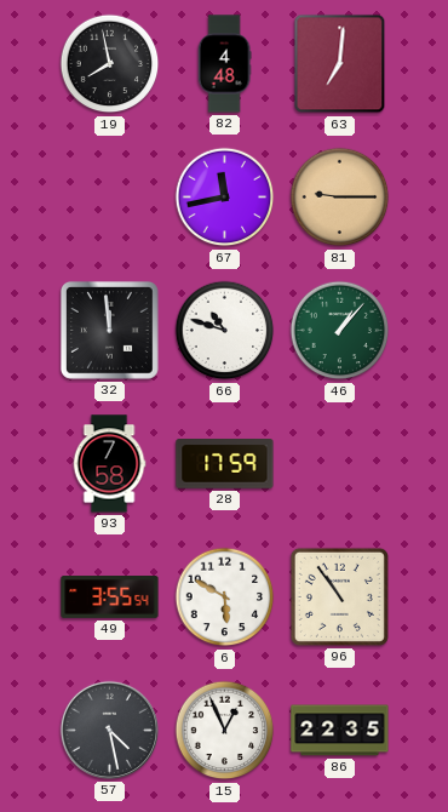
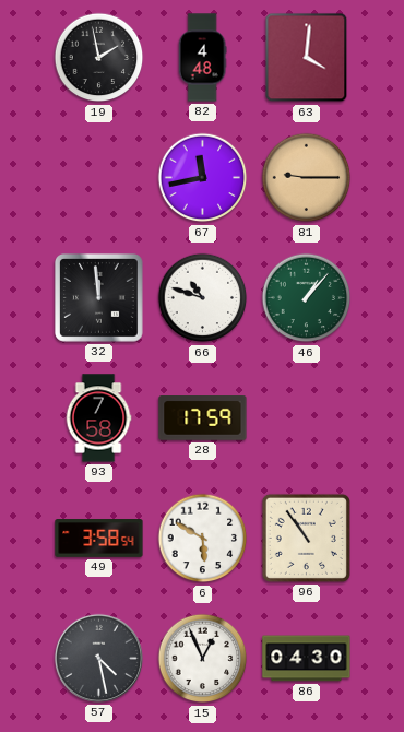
19: 7:58 -> 1:58
63: 7:01 -> 4:01
49: 3:55 -> 3:58
86: 22:35 -> 04:30
